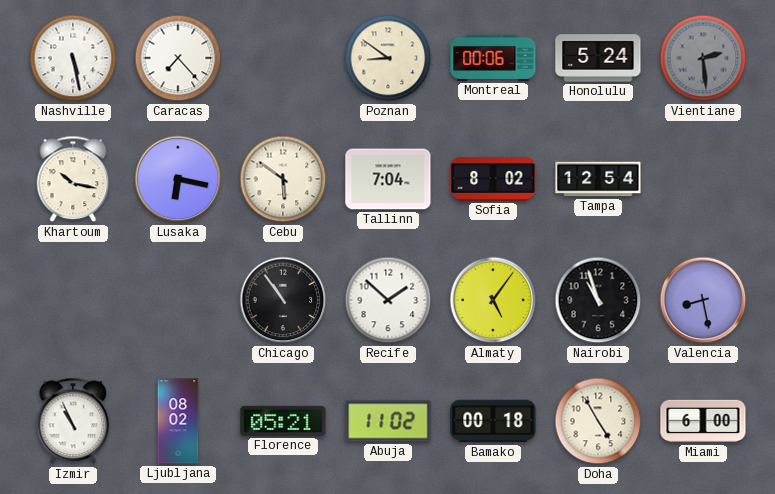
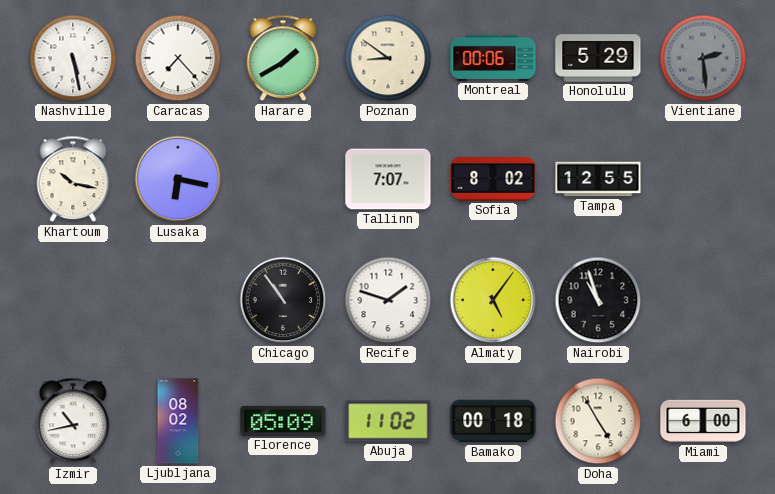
Harare: none -> 1:40
Honolulu: 5:24 -> 5:29
Cebu: 5:51 -> none
Tallinn: 7:04 -> 7:07
Tampa: 12:54 -> 12:55
Recife: 1:52 -> 1:48
Valencia: 8:28 -> none
Izmir: 10:56 -> 10:43
Florence: 05:21 -> 05:09
